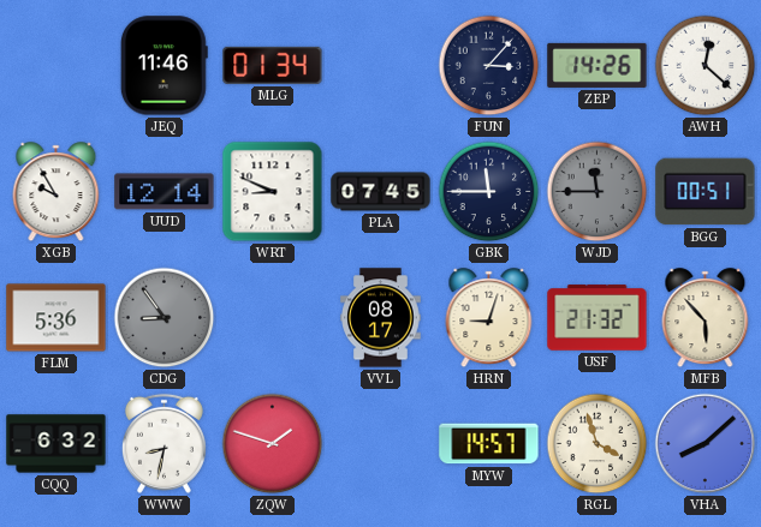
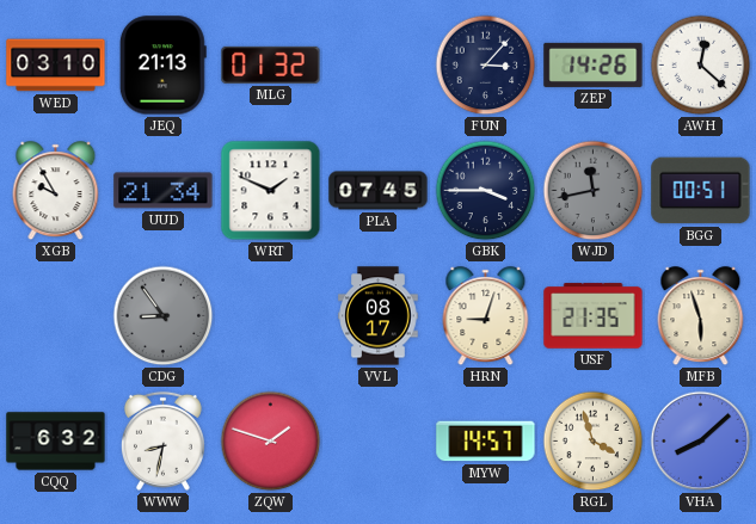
WED: none -> 03:10
JEQ: 11:46 -> 21:13
MLG: 01:34 -> 01:32
UUD: 12:14 -> 21:34
WRT: 8:49 -> 1:49
GBK: 11:45 -> 3:45
WJD: 11:45 -> 11:43
FLM: 5:36 -> none
USF: 21:32 -> 21:35
MFB: 5:53 -> 5:57
